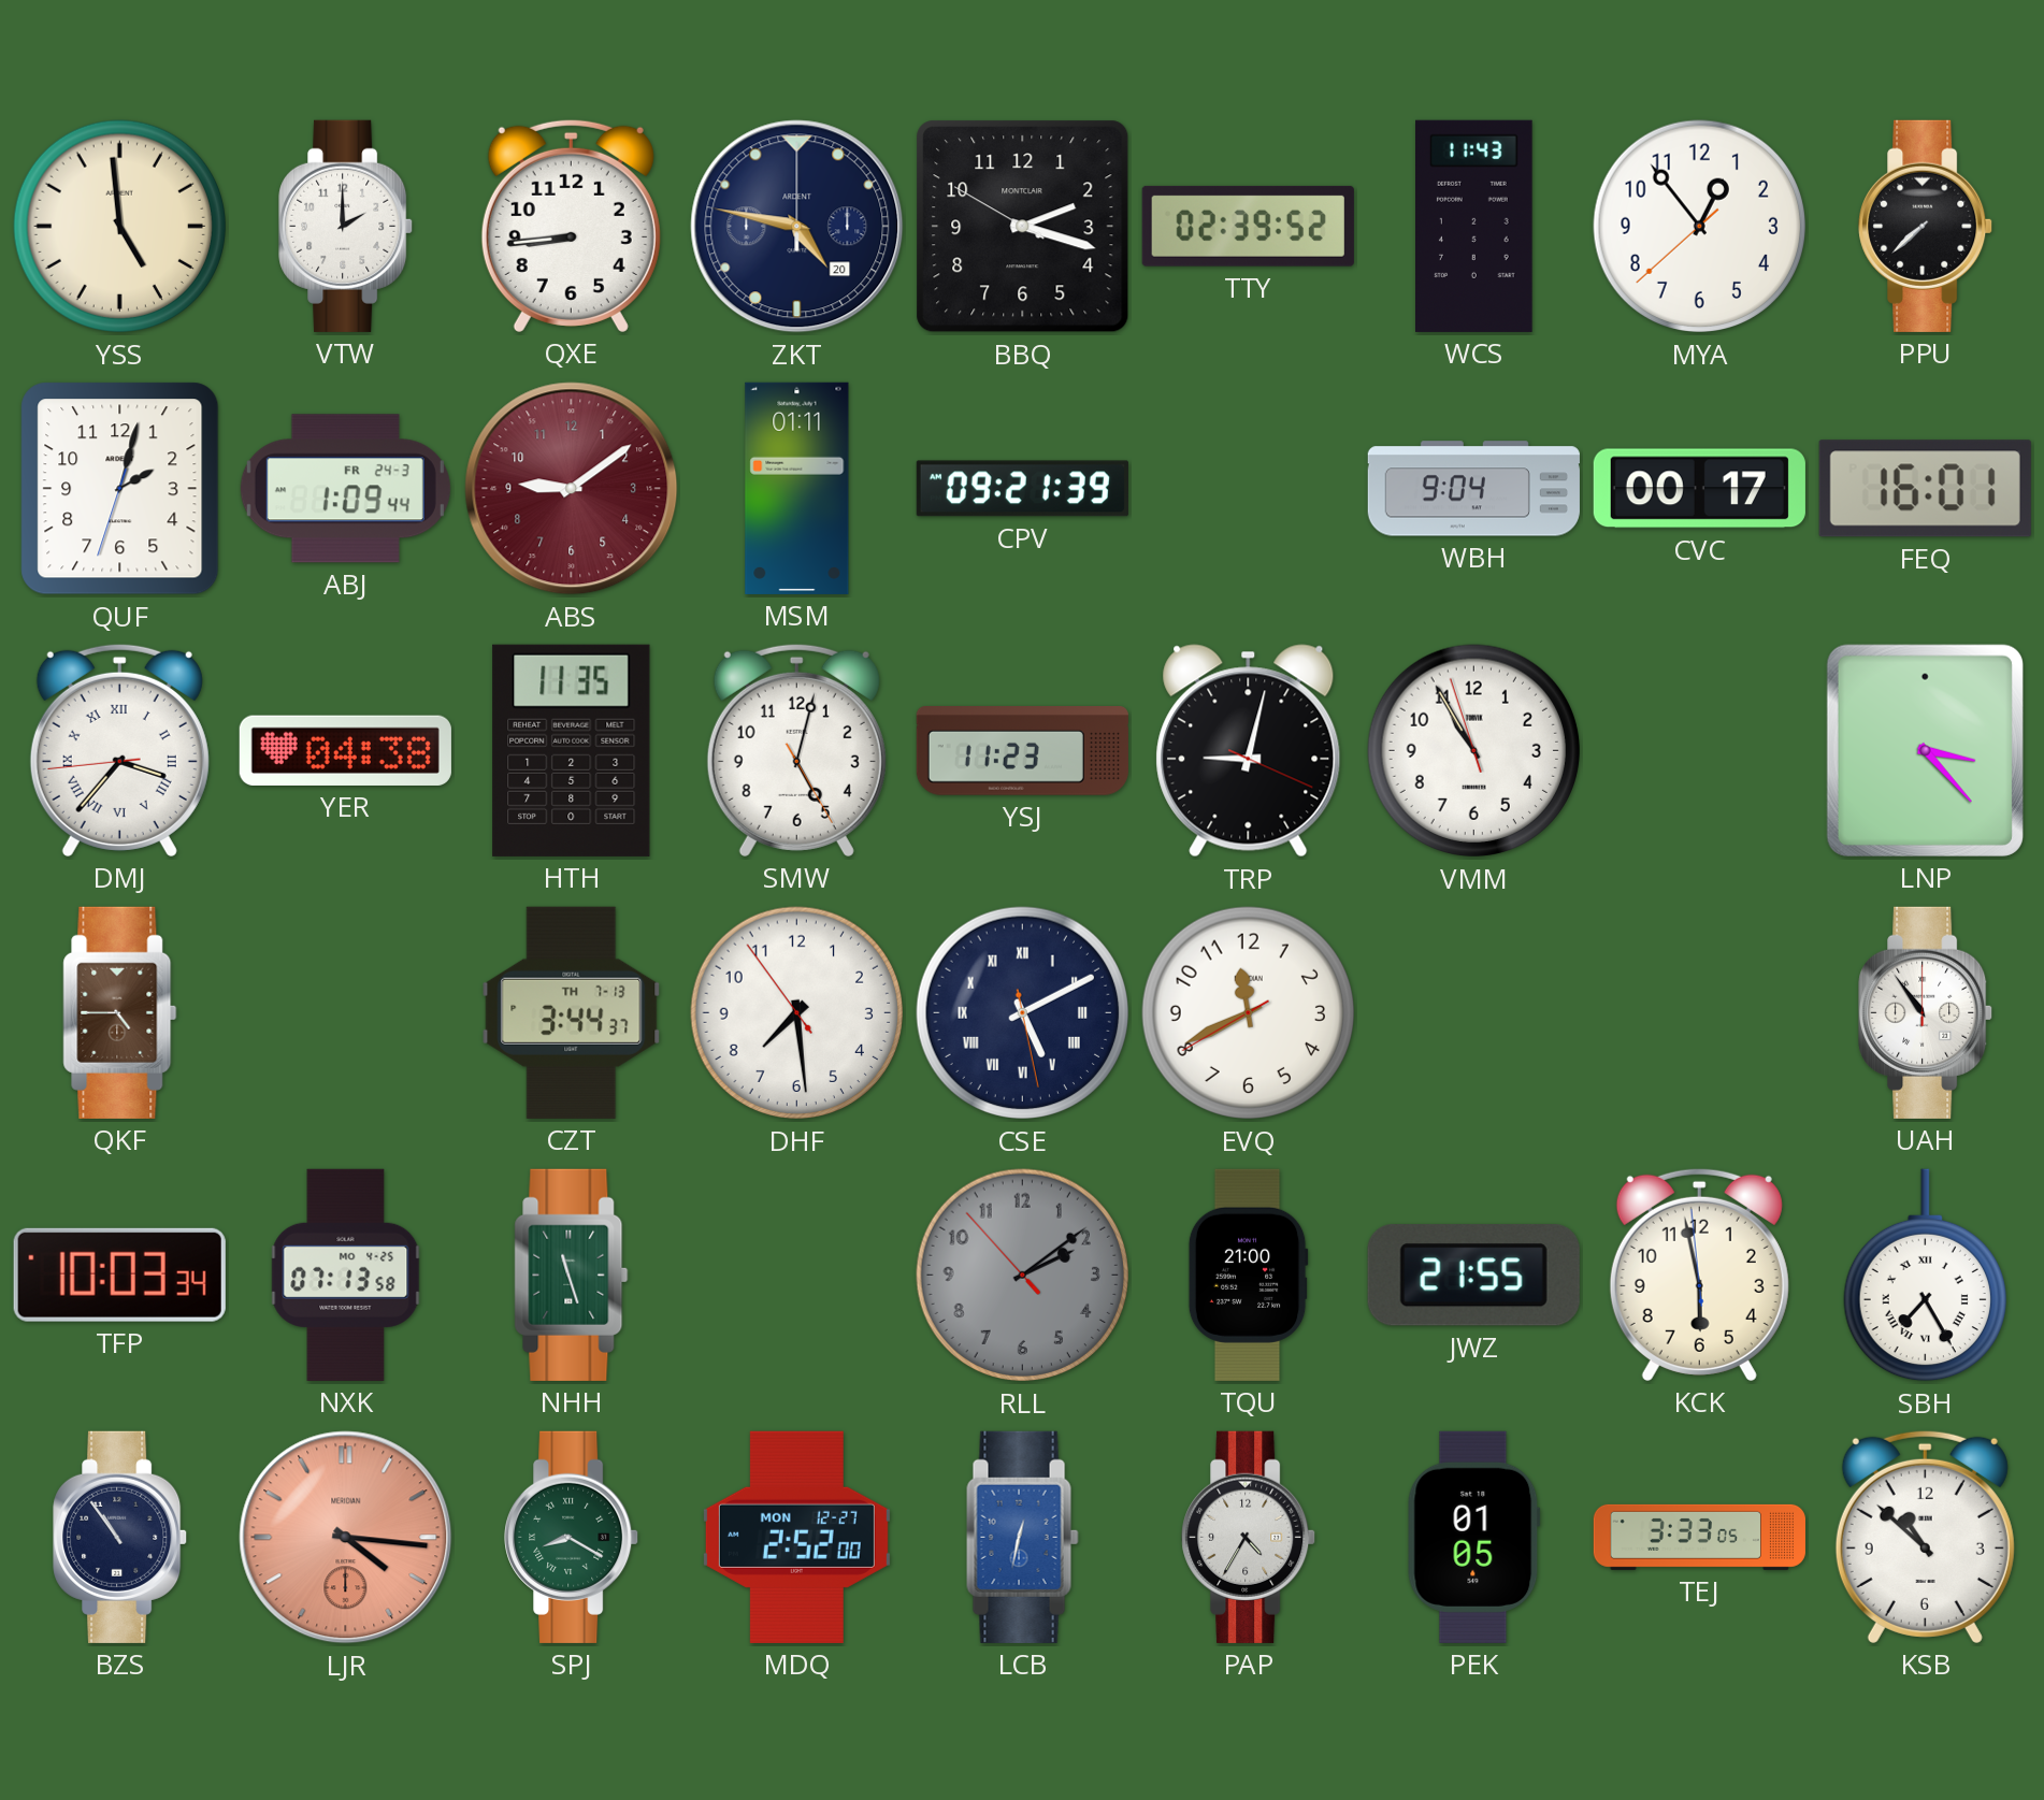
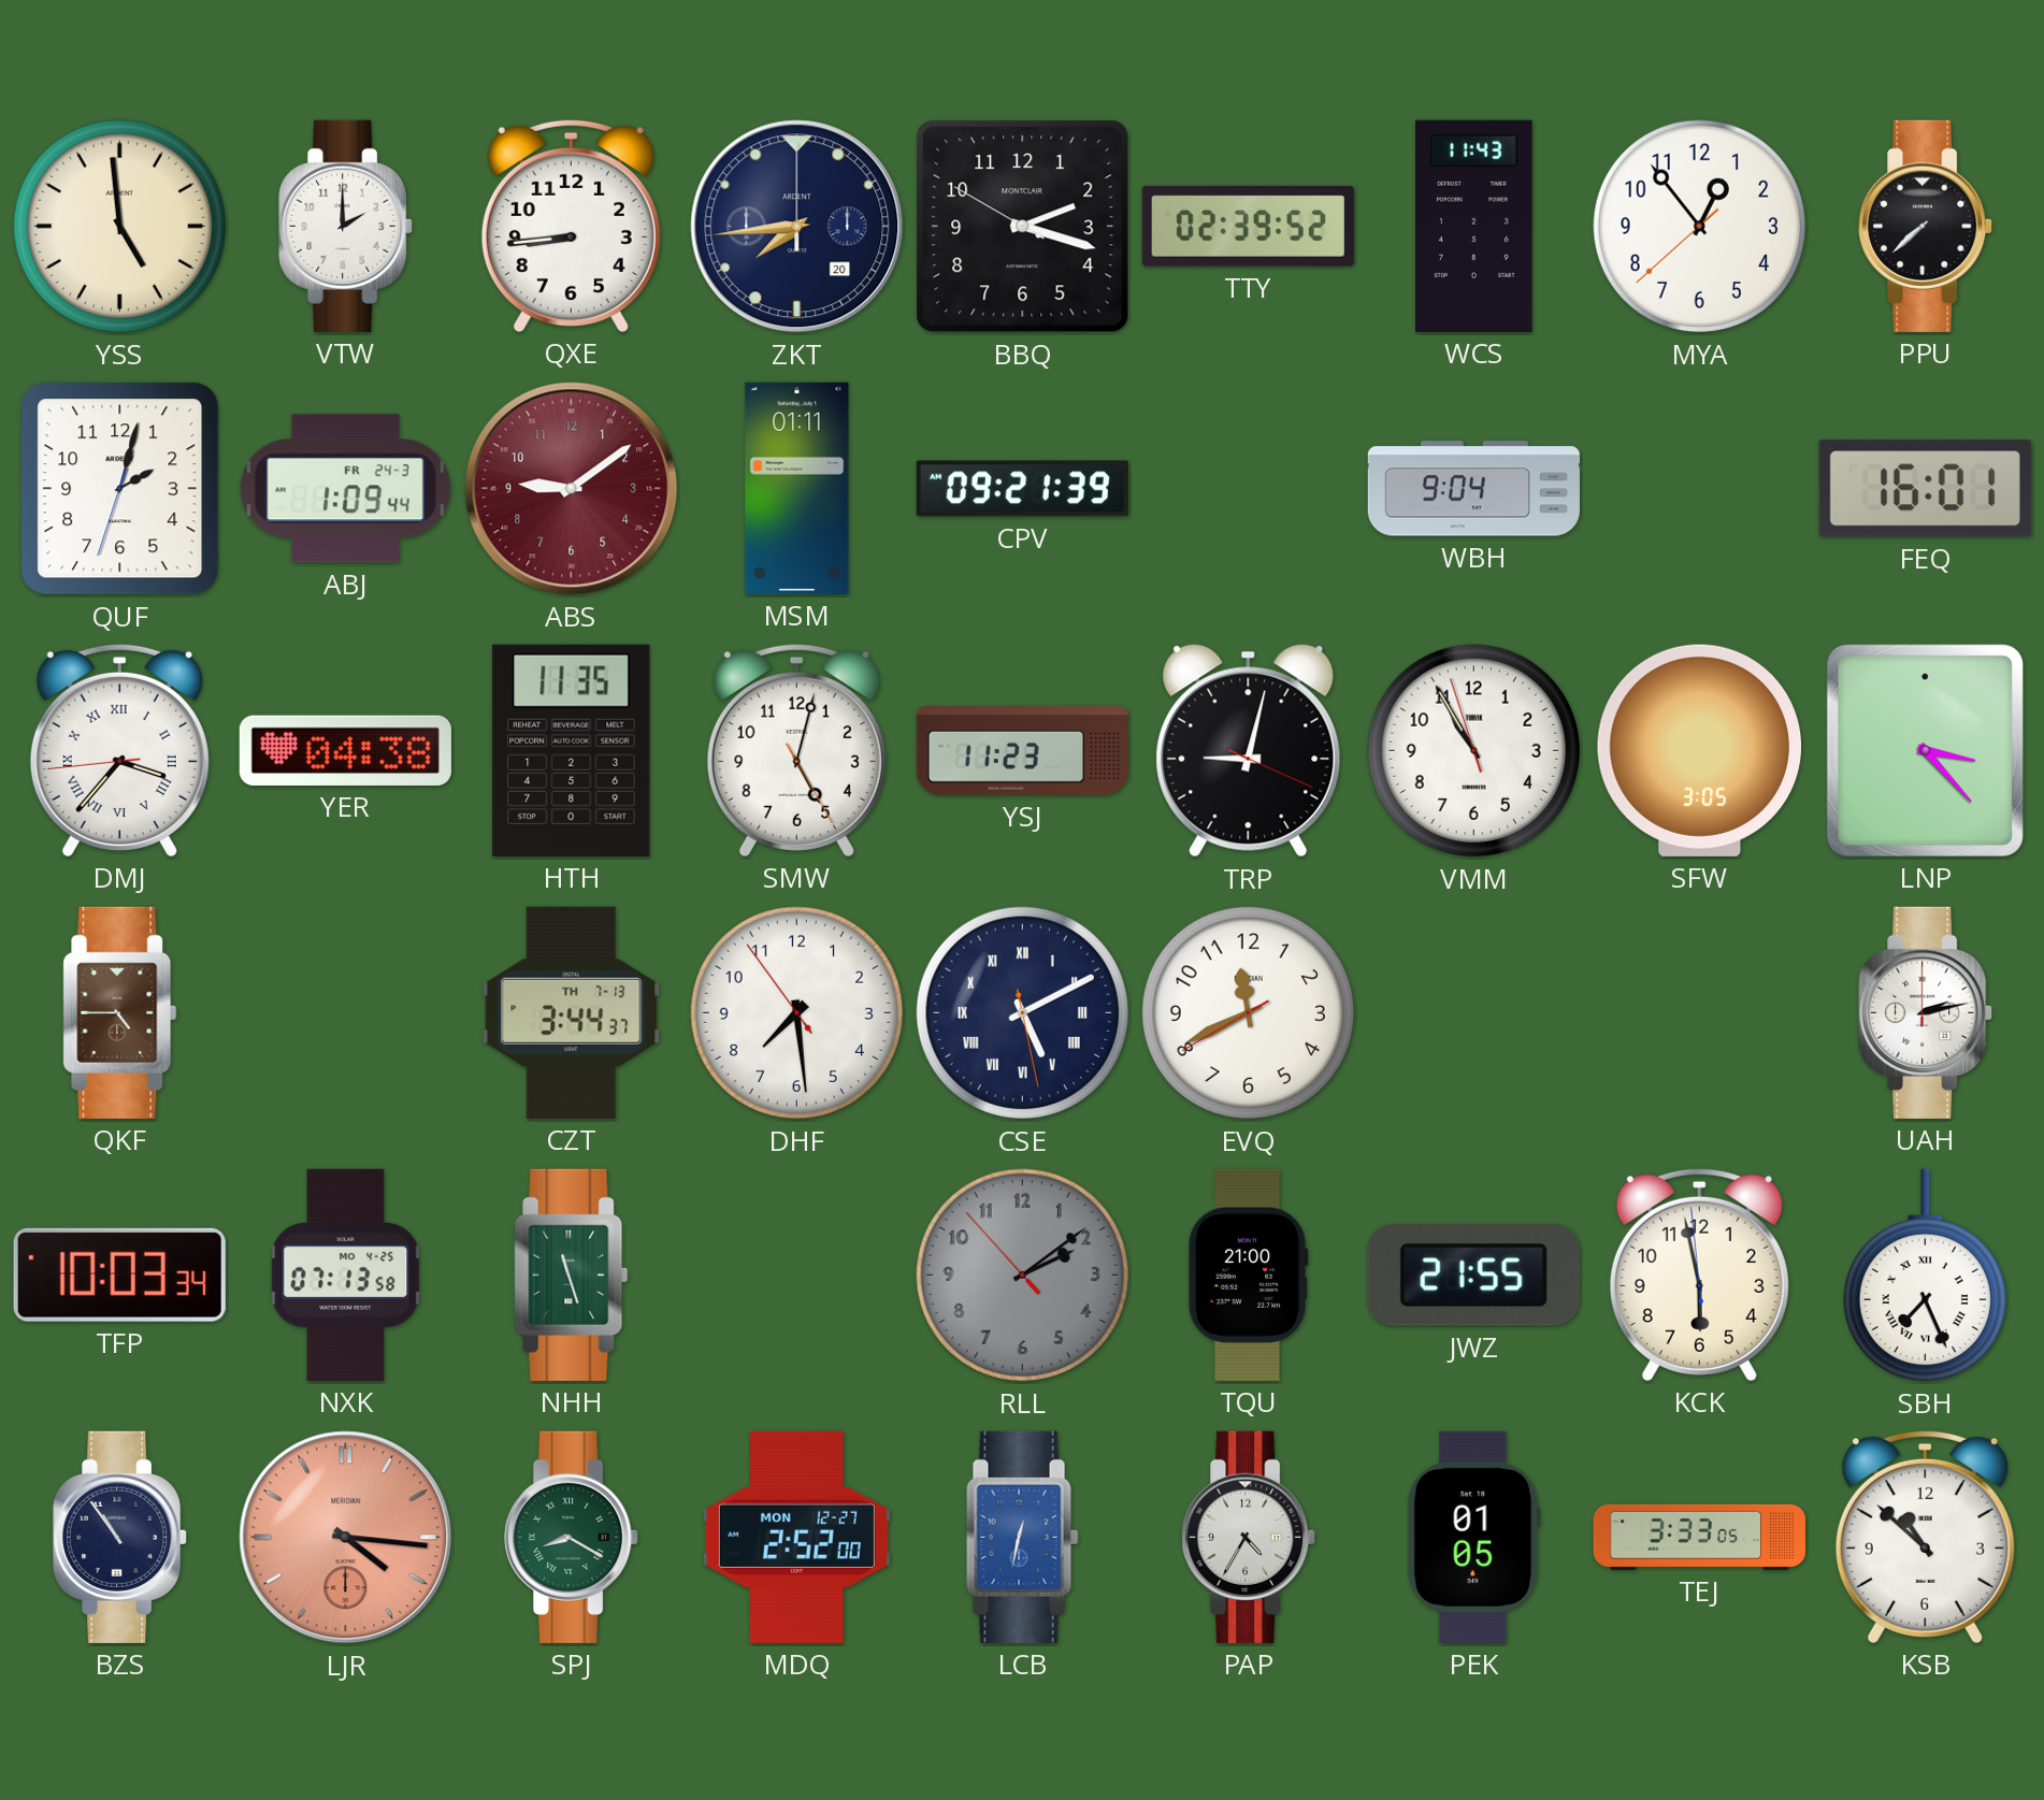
ZKT: 4:47 -> 7:44
CVC: 00:17 -> none
SFW: none -> 3:05
UAH: 10:54 -> 2:13
SBH: 7:25 -> 7:26
